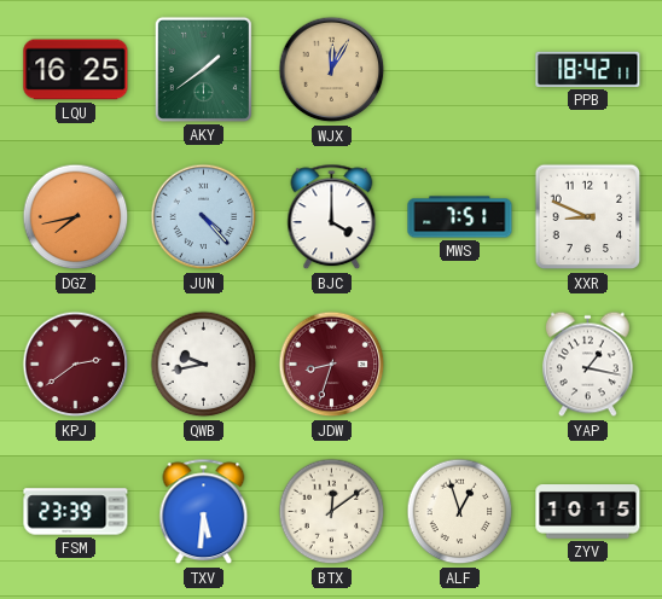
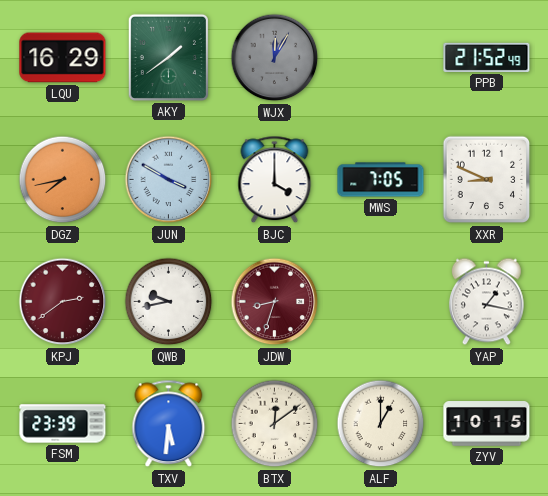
LQU: 16:25 -> 16:29
WJX dial: champagne -> grey
PPB: 18:42 -> 21:52
JUN: 4:23 -> 3:50
MWS: 7:51 -> 7:05
ALF: 12:57 -> 1:00
